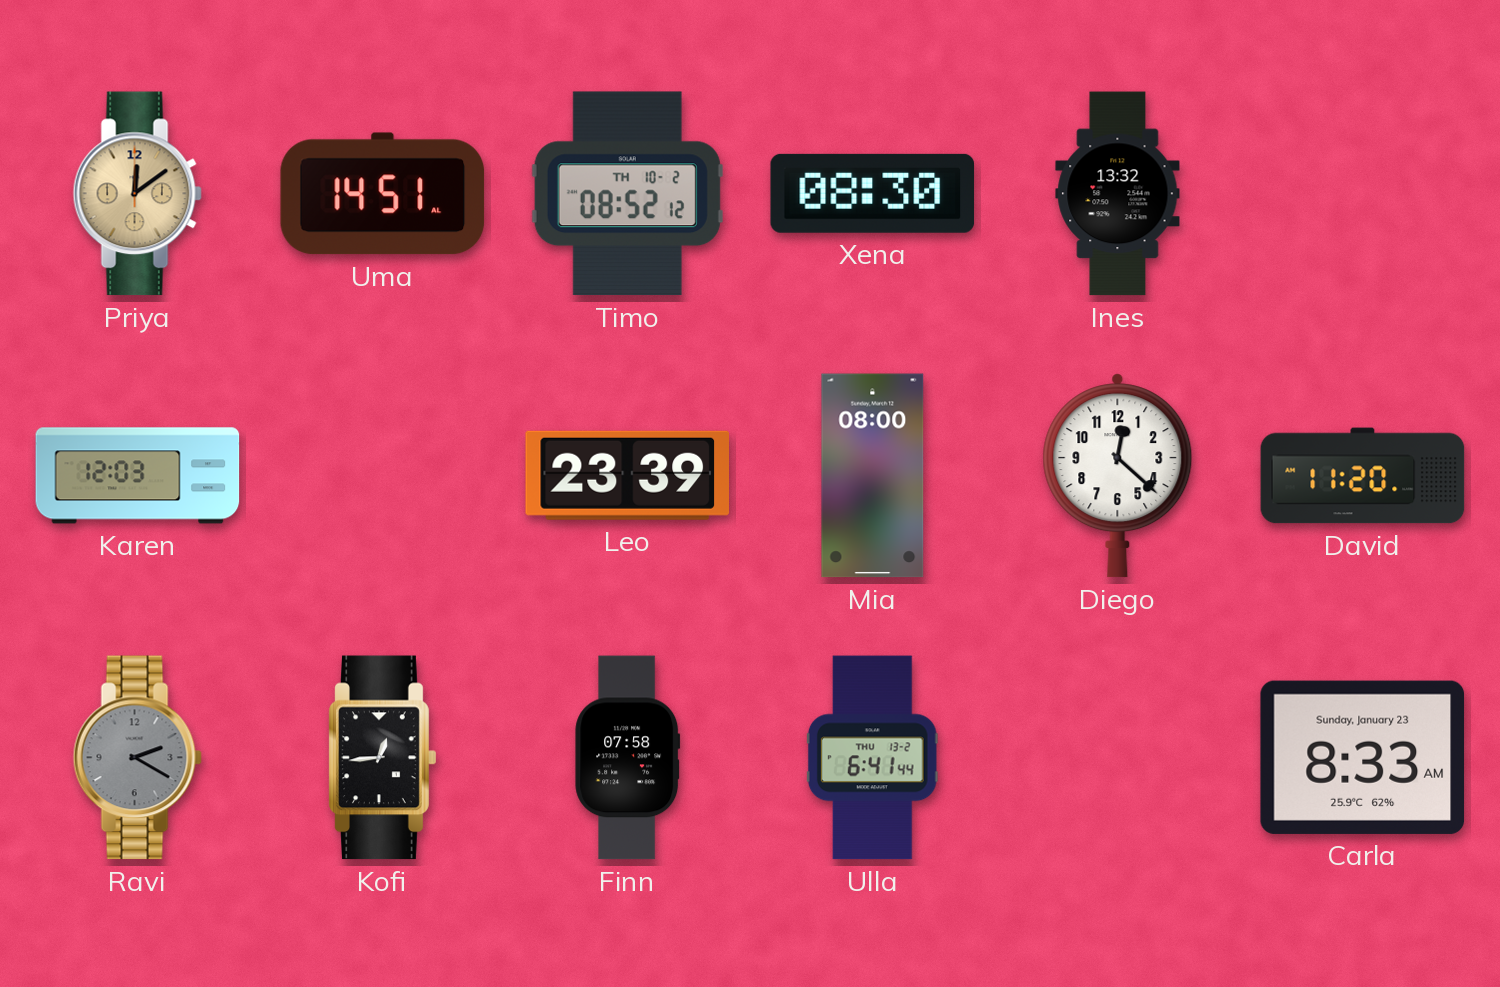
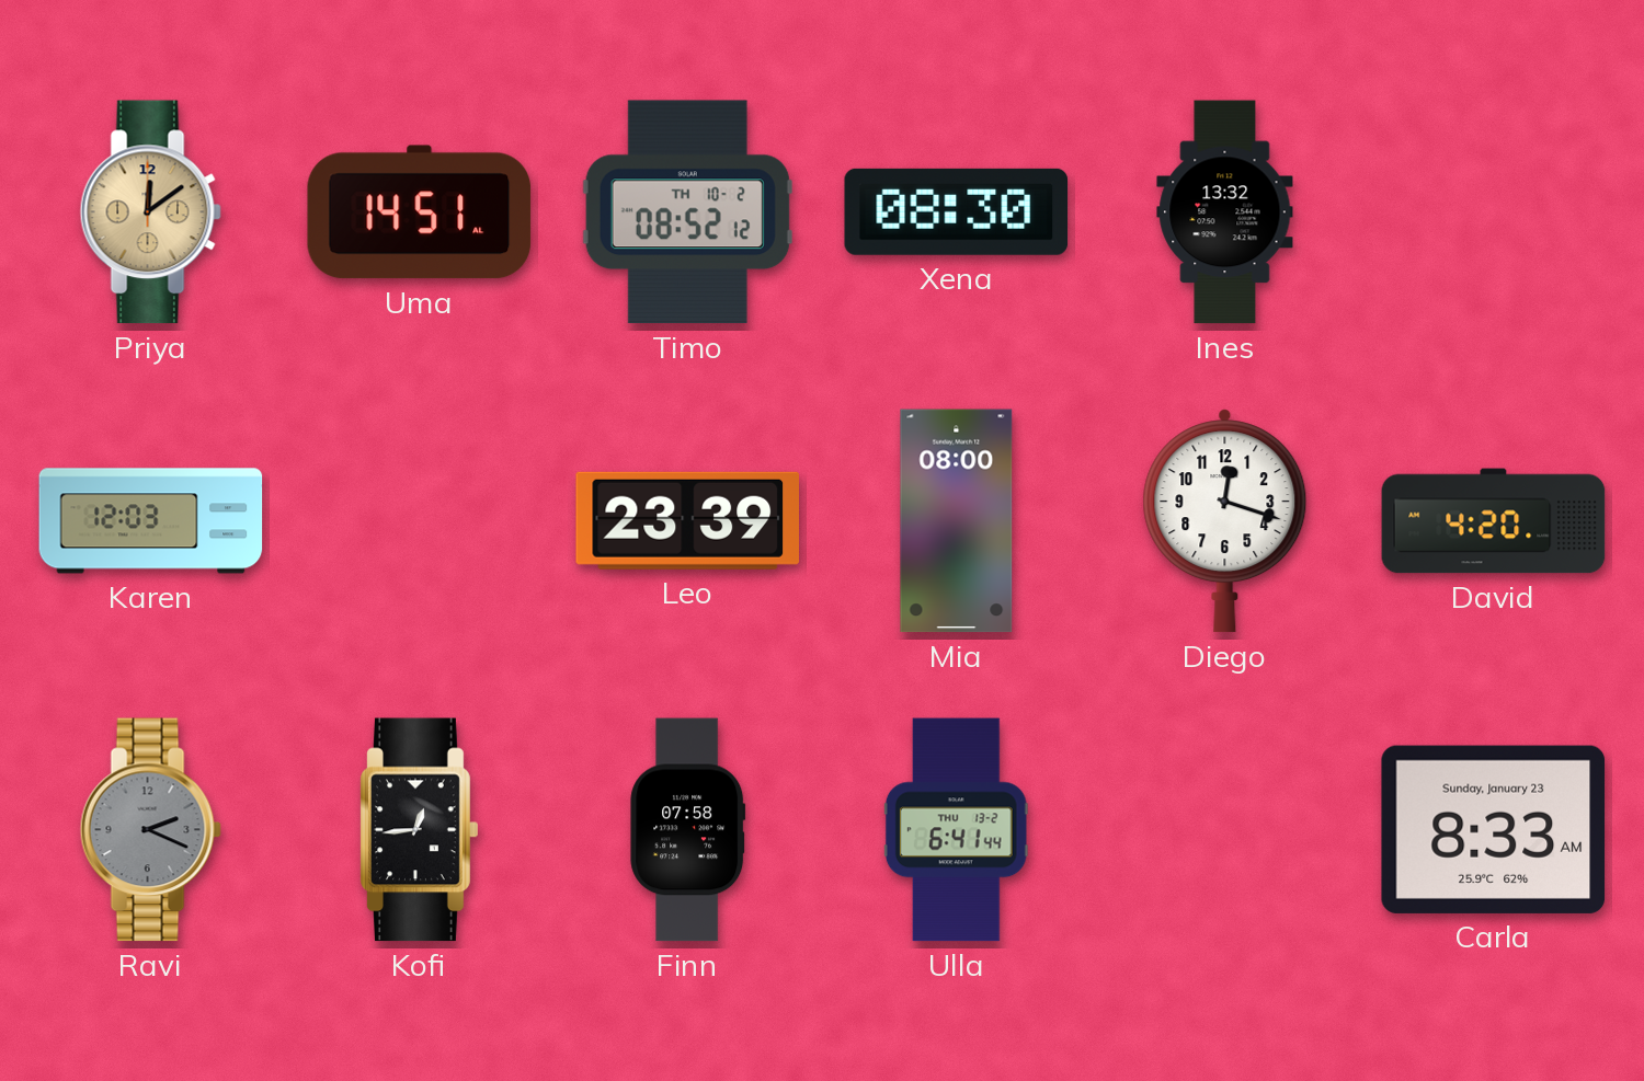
Diego: 12:22 -> 12:18
David: 11:20 -> 4:20
Ravi: 2:20 -> 2:19
